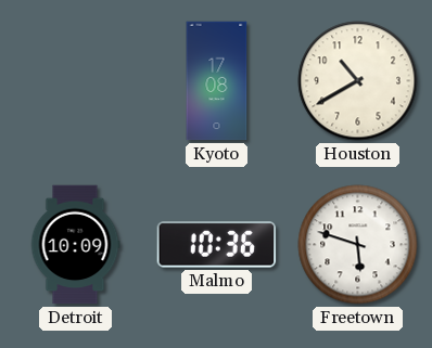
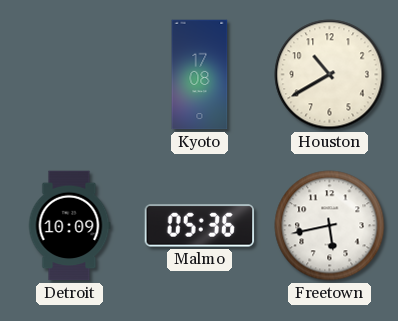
Malmo: 10:36 -> 05:36
Freetown: 5:48 -> 5:43
